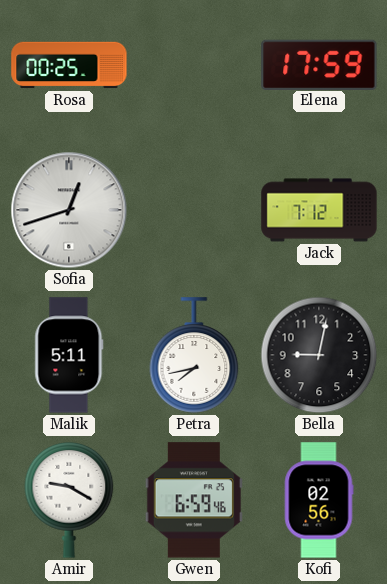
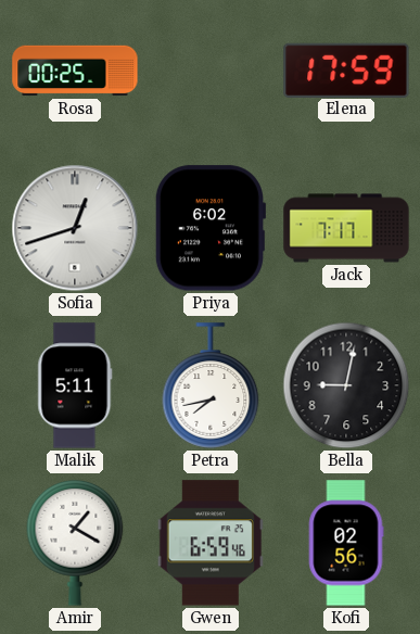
Priya: none -> 6:02
Jack: 7:12 -> 7:17
Amir: 9:20 -> 1:20
